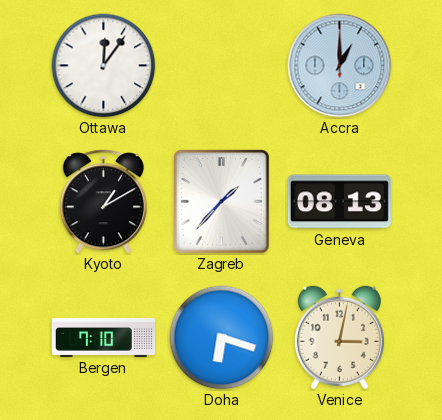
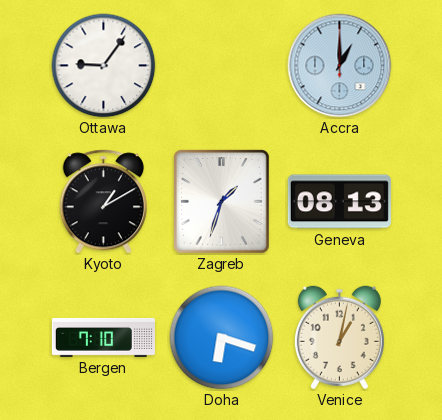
Ottawa: 12:06 -> 9:06
Zagreb: 1:37 -> 1:33
Venice: 3:02 -> 1:02
